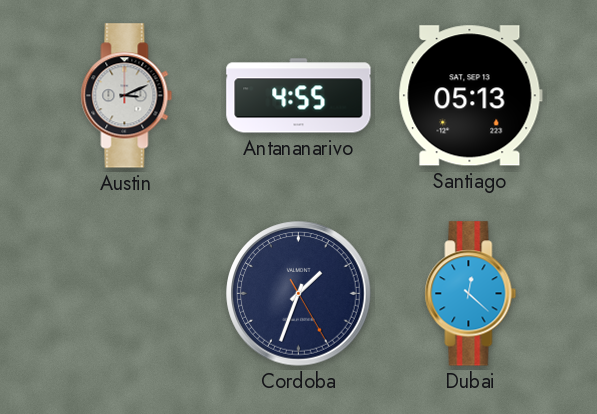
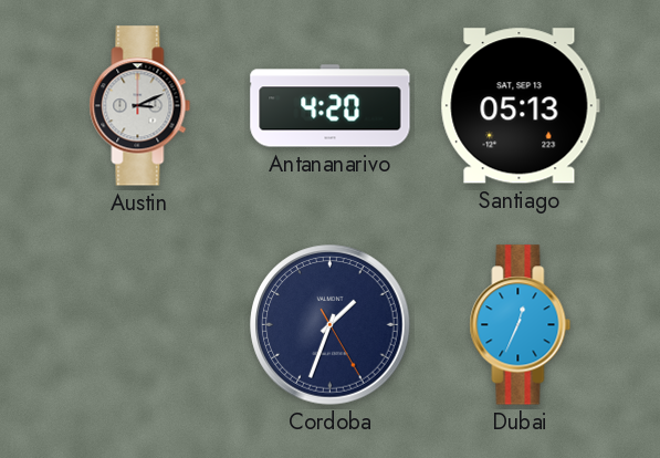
Antananarivo: 4:55 -> 4:20
Dubai: 12:22 -> 12:34
